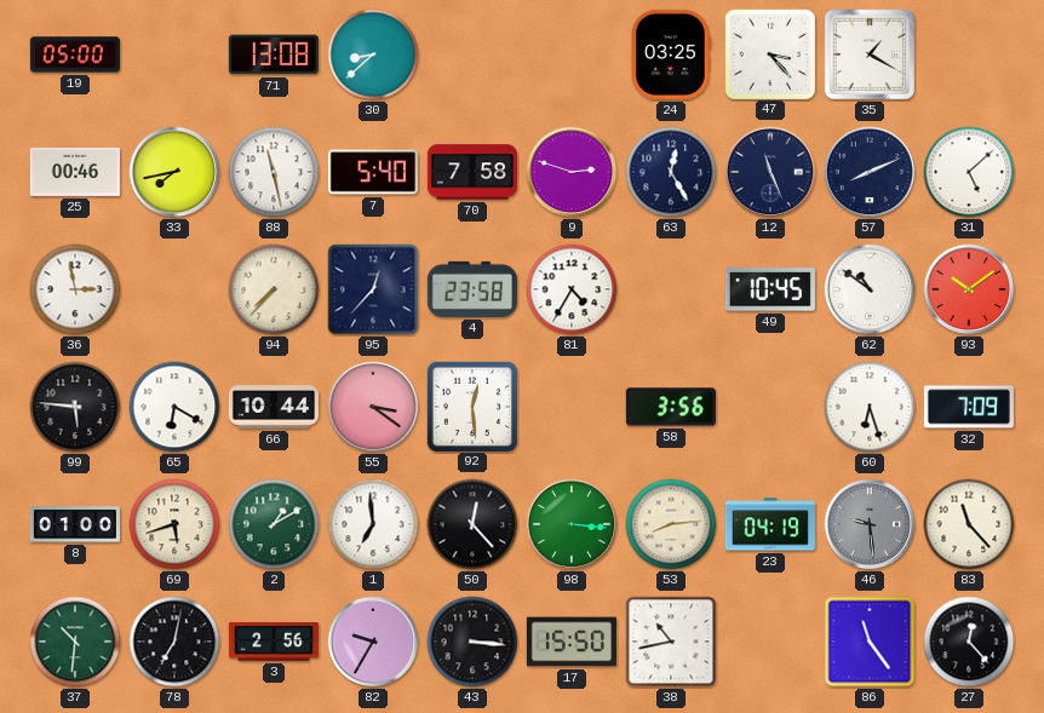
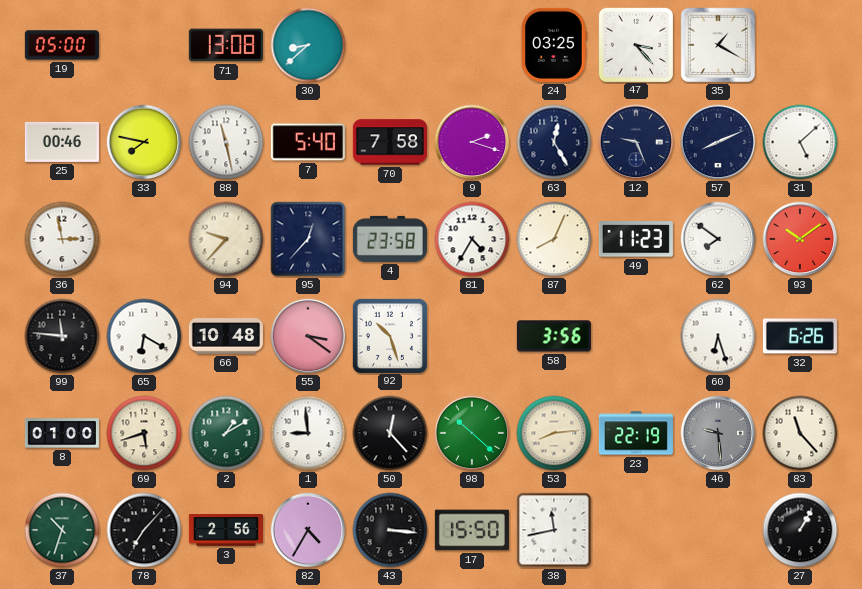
33: 7:43 -> 7:47
9: 2:48 -> 2:18
12: 11:26 -> 9:26
94: 7:37 -> 9:37
87: none -> 8:04
49: 10:45 -> 11:23
62: 10:51 -> 7:51
99: 5:46 -> 11:46
66: 10:44 -> 10:48
92: 12:29 -> 10:27
32: 7:09 -> 6:26
1: 6:59 -> 8:59
98: 3:16 -> 10:22
23: 04:19 -> 22:19
37: 10:31 -> 10:33
78: 7:02 -> 7:07
82: 9:35 -> 4:35
38: 10:43 -> 11:43
86: 11:24 -> none
27: 12:23 -> 1:05
